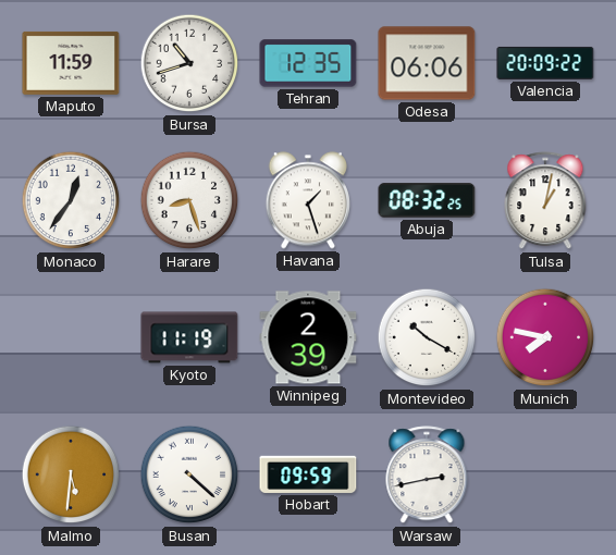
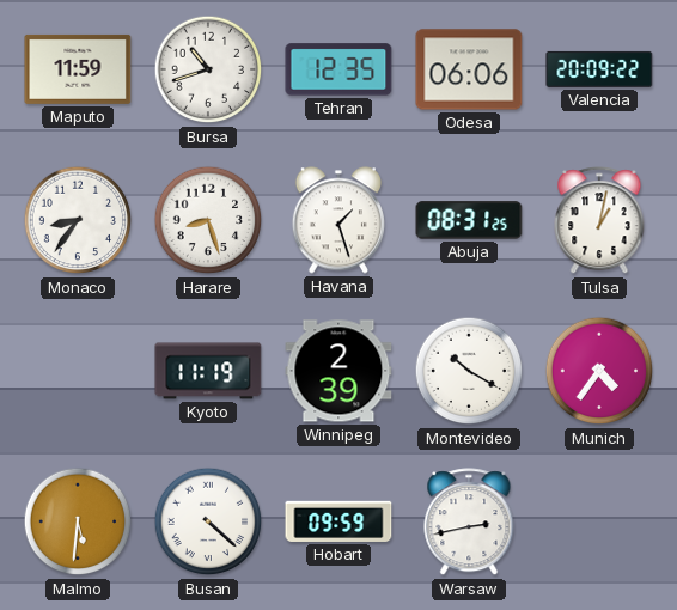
Monaco: 12:36 -> 8:36
Abuja: 08:32 -> 08:31
Munich: 7:47 -> 4:36
